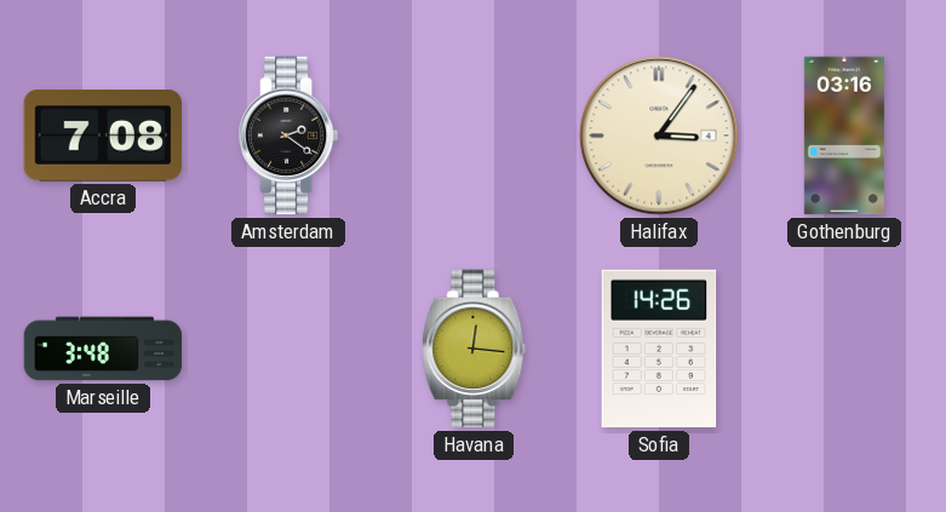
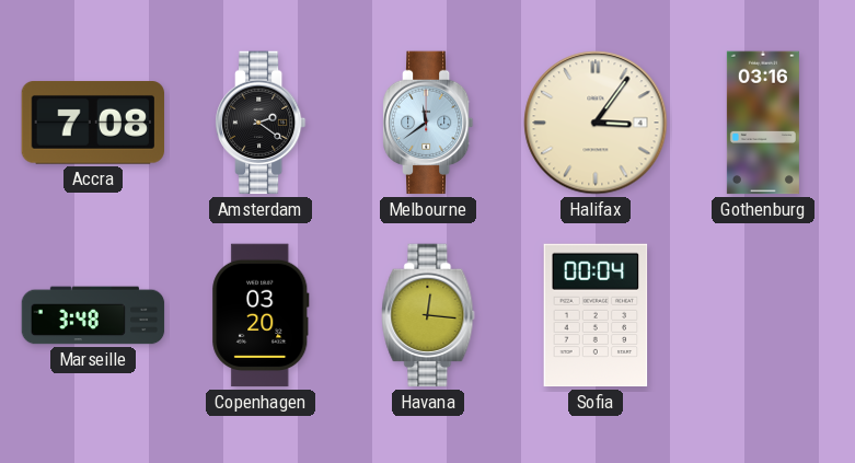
Melbourne: none -> 11:39
Copenhagen: none -> 03:20
Sofia: 14:26 -> 00:04
